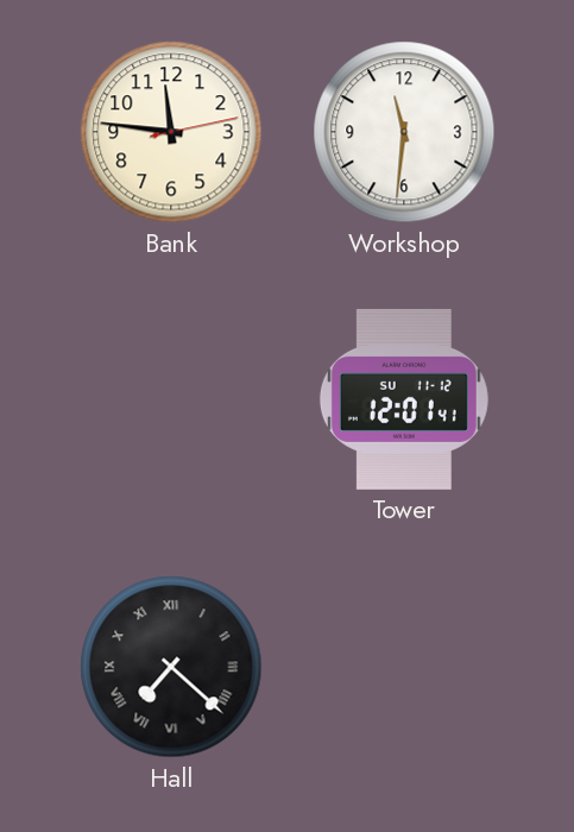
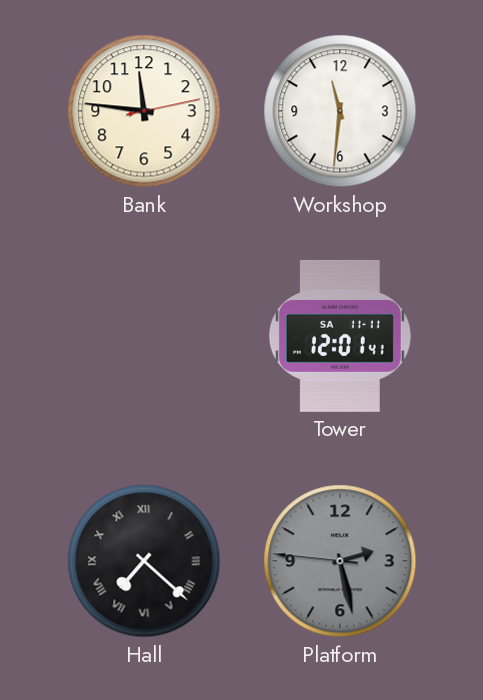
Tower date: SU 11-12 -> SA 11-11
Platform: none -> 2:27
